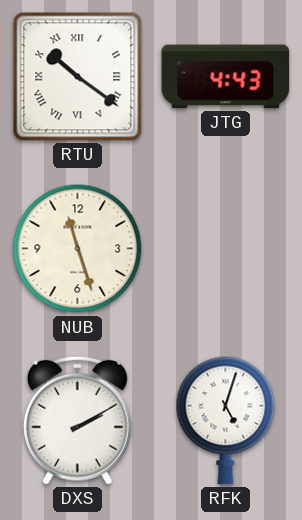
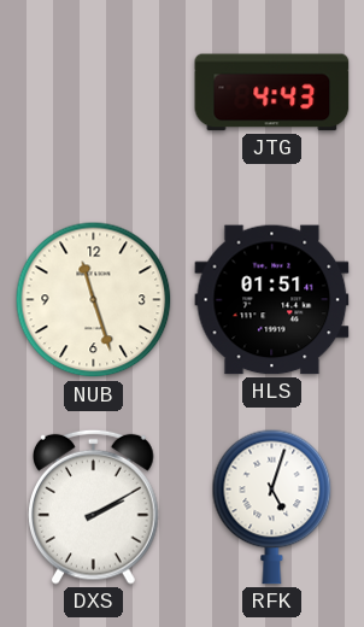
RTU: 10:21 -> none
HLS: none -> 01:51
